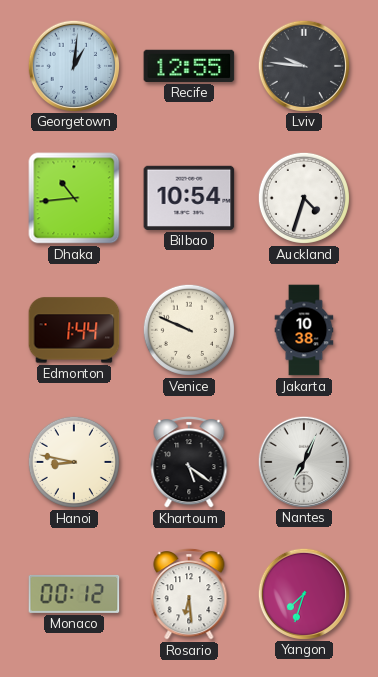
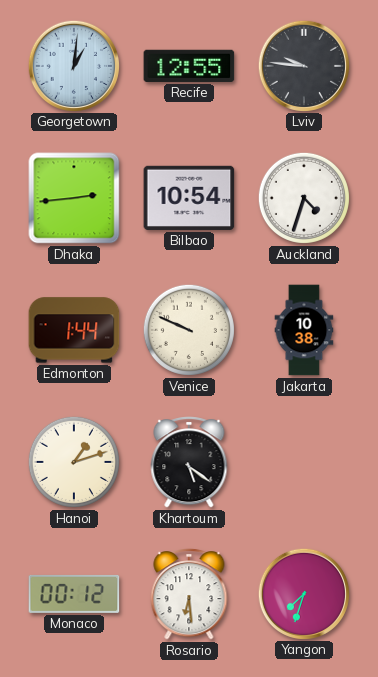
Dhaka: 10:44 -> 2:44
Hanoi: 8:47 -> 1:12
Nantes: 7:04 -> none
